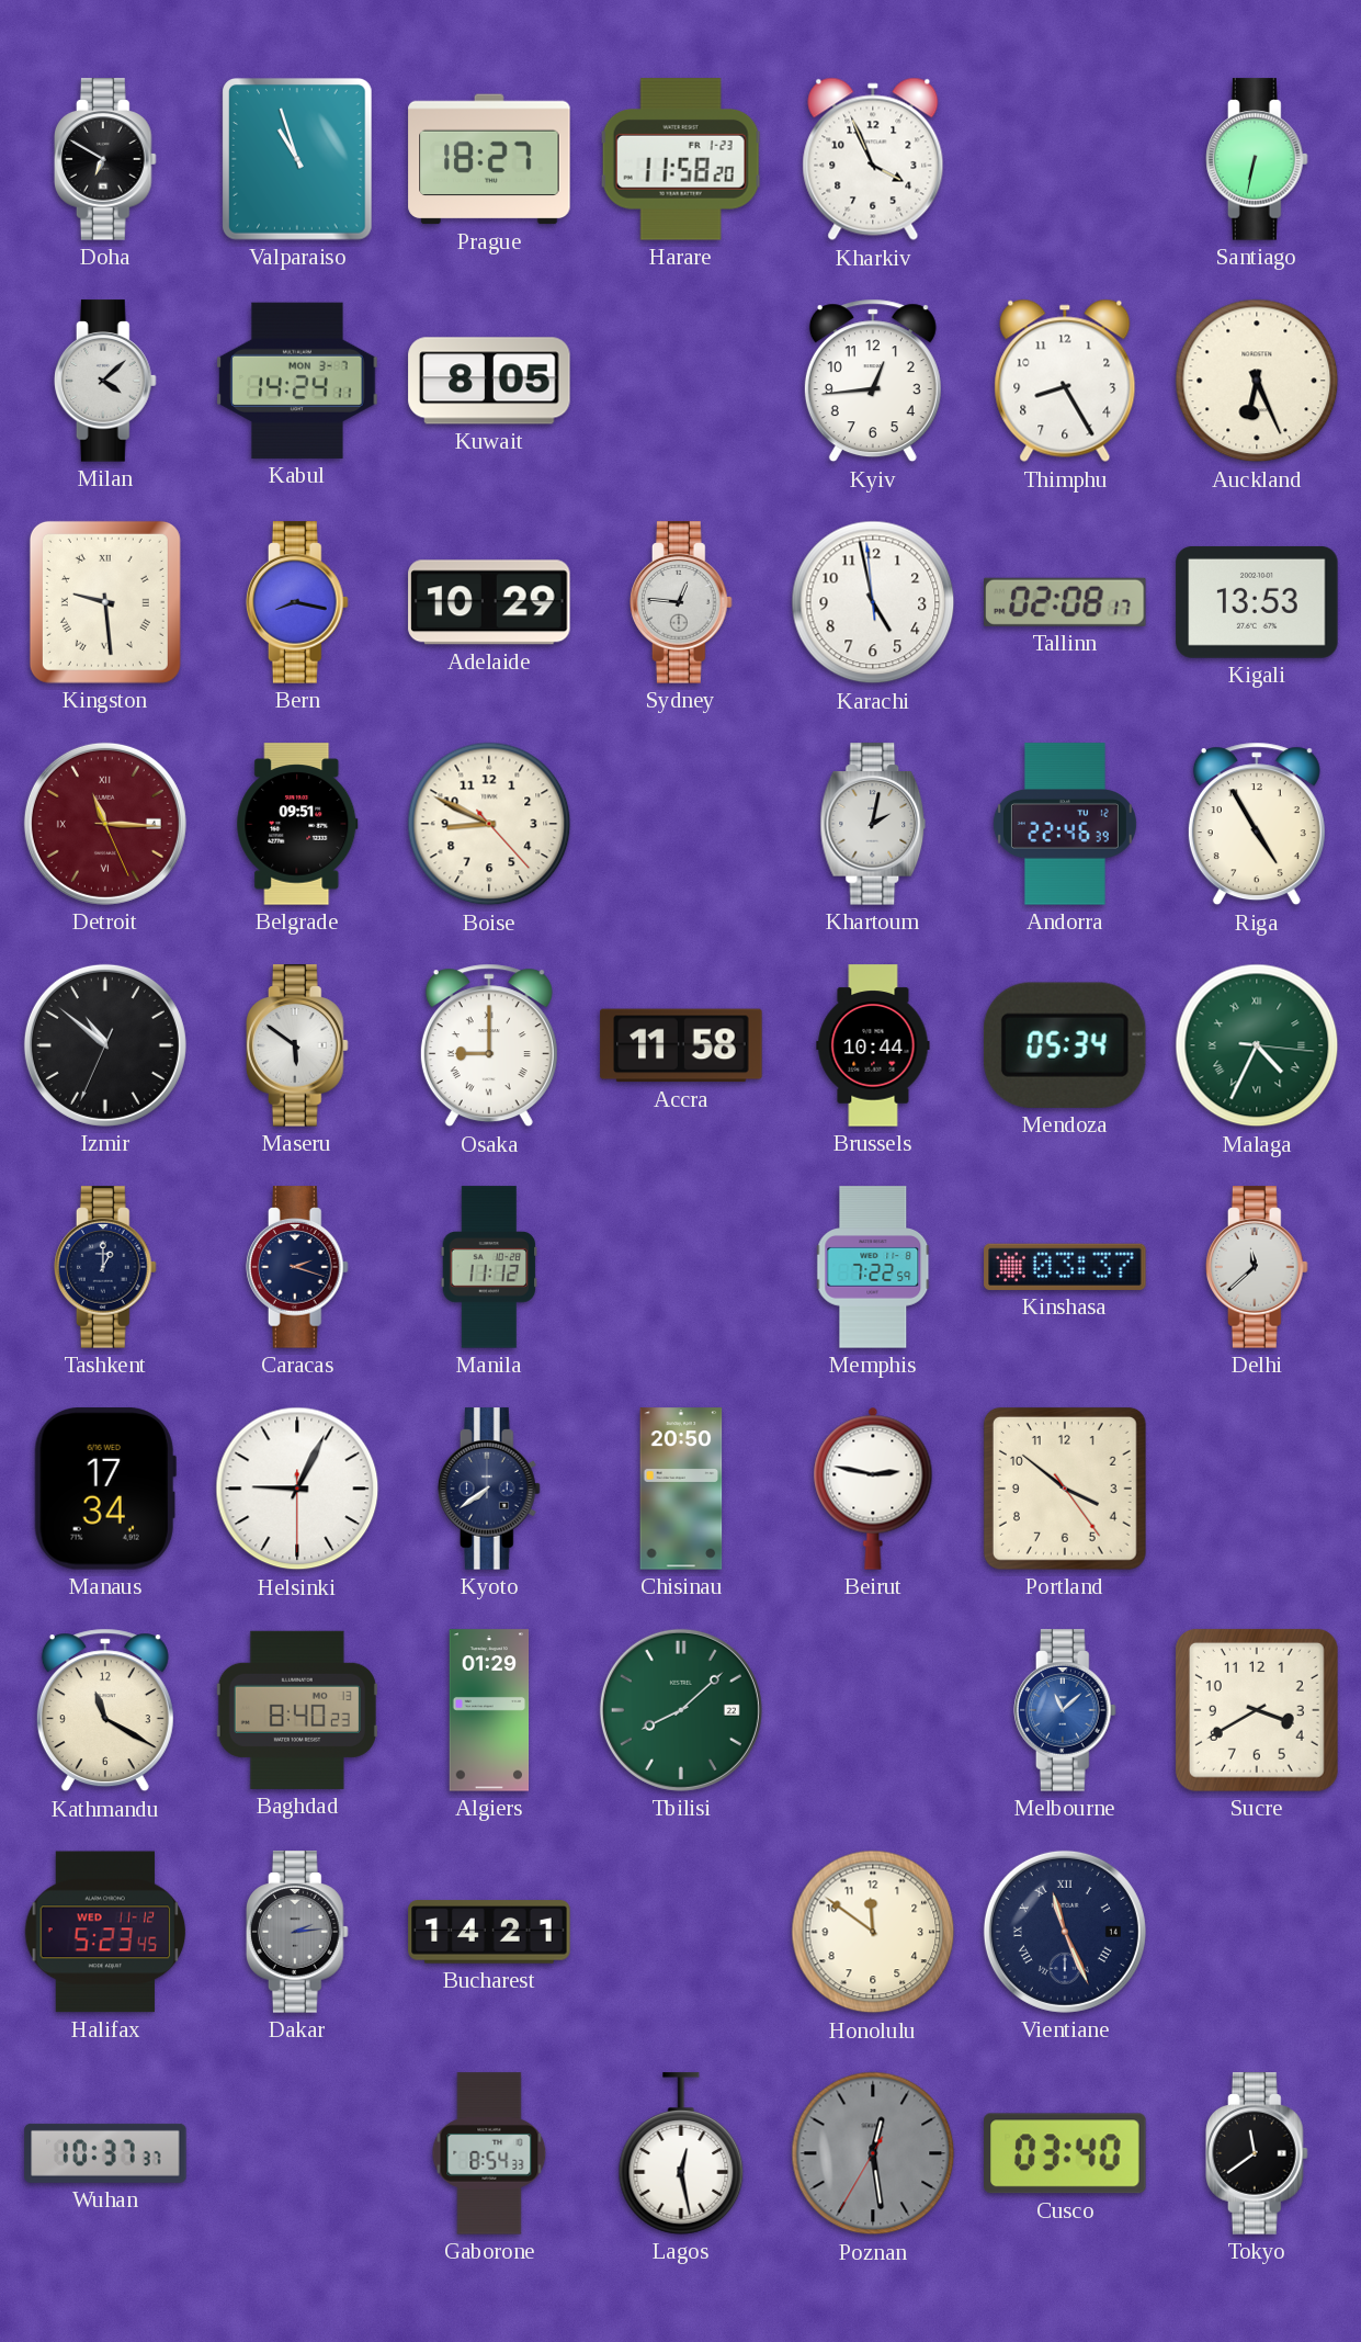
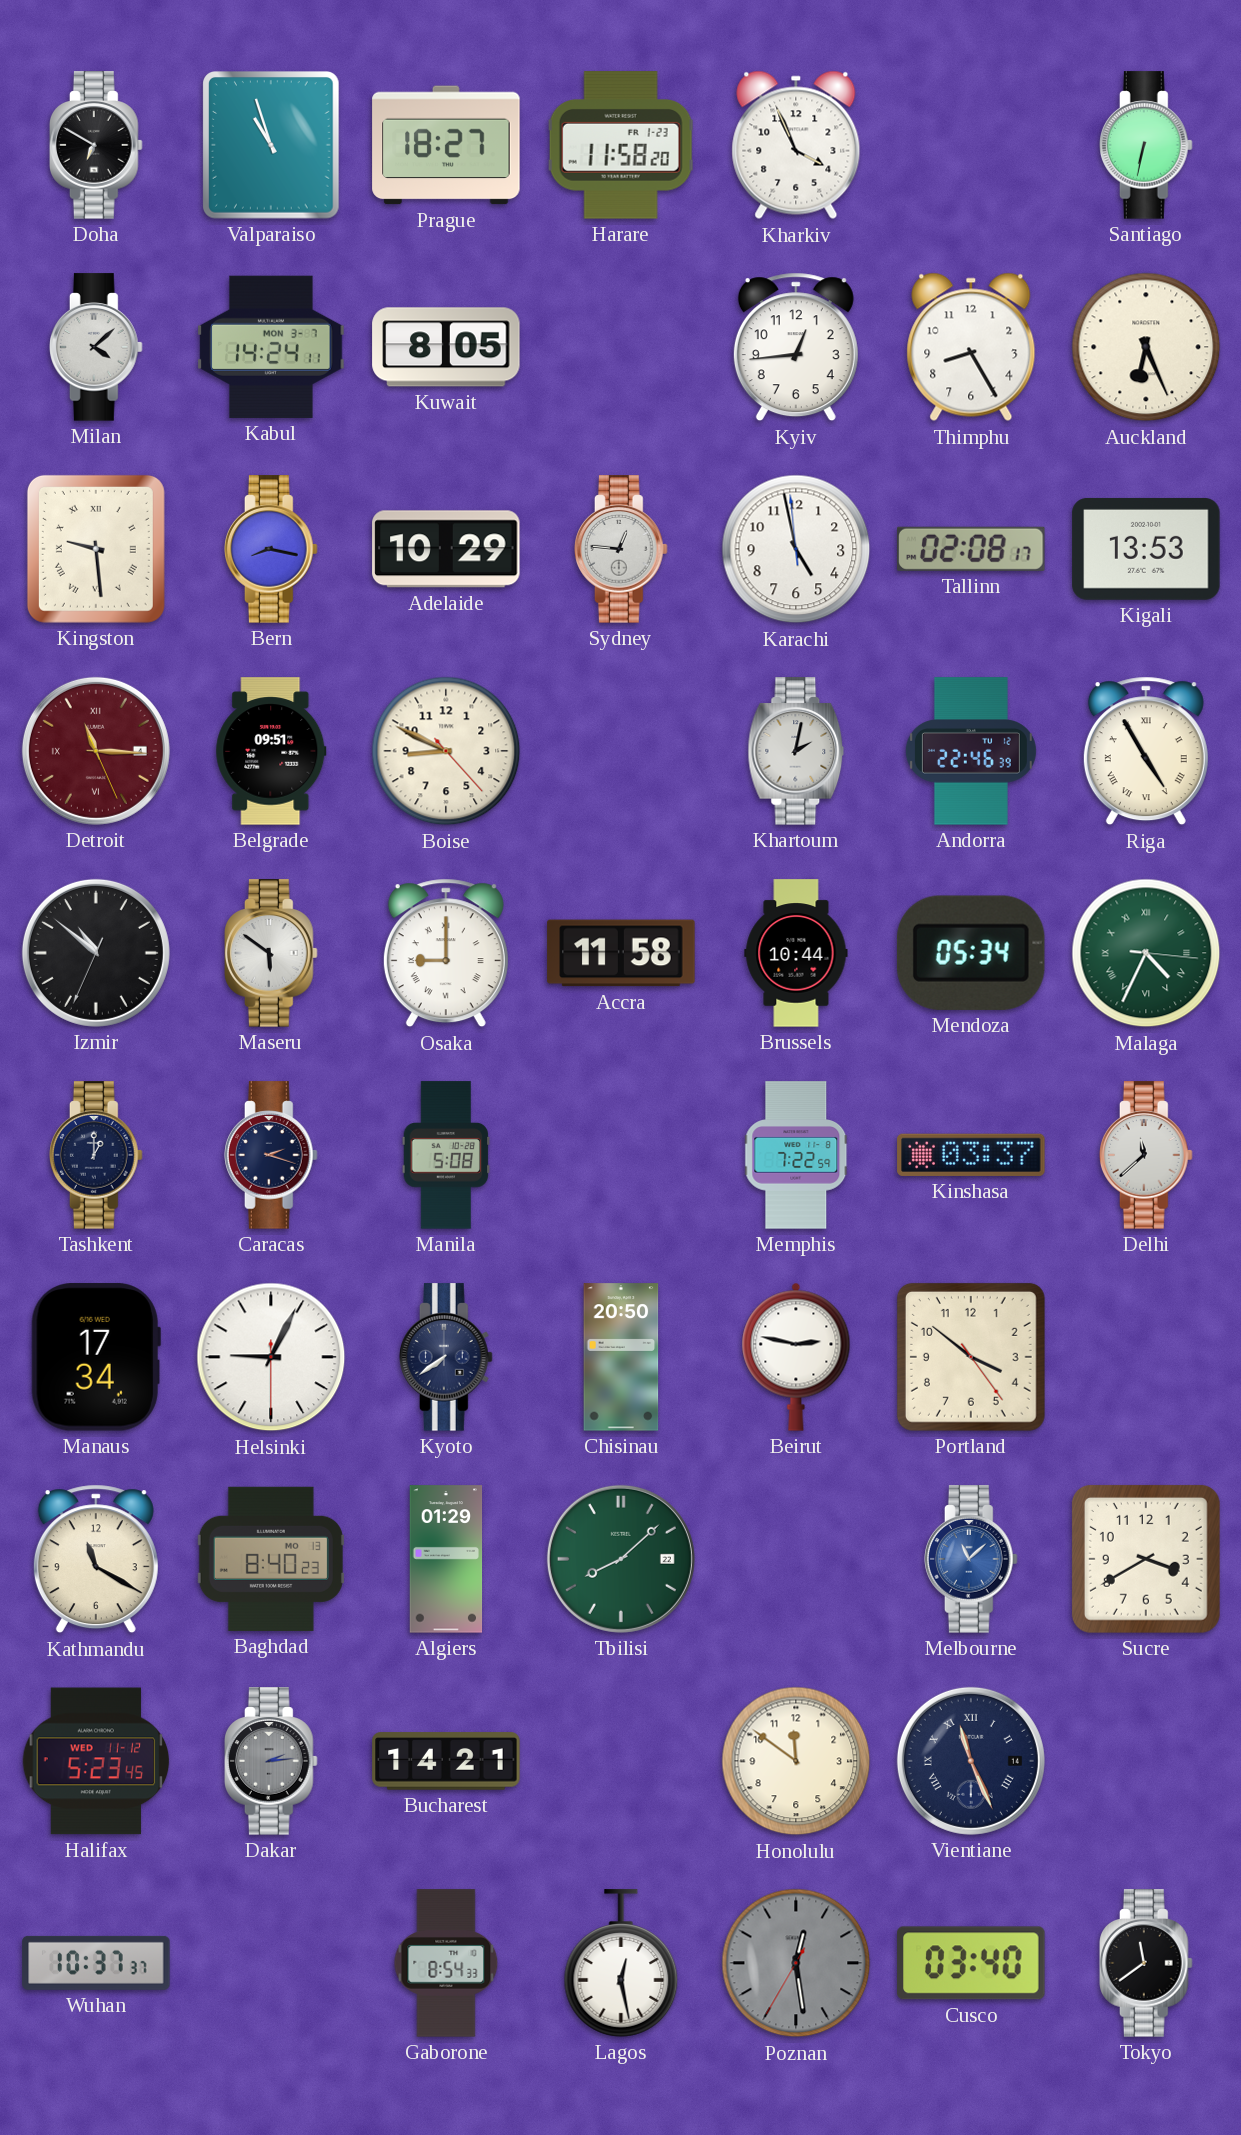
Riga numerals: Arabic -> Roman
Manila: 11:12 -> 5:08
